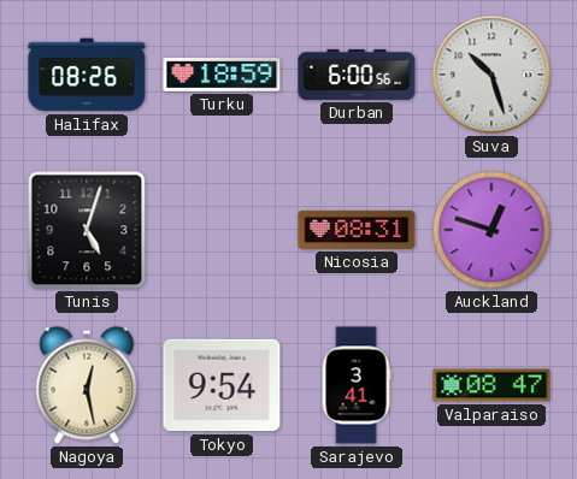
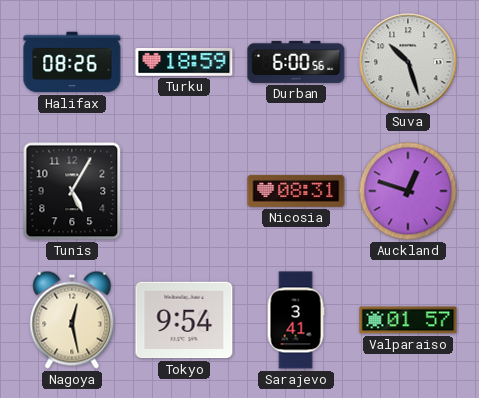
Tunis: 5:03 -> 5:05
Valparaiso: 08:47 -> 01:57
